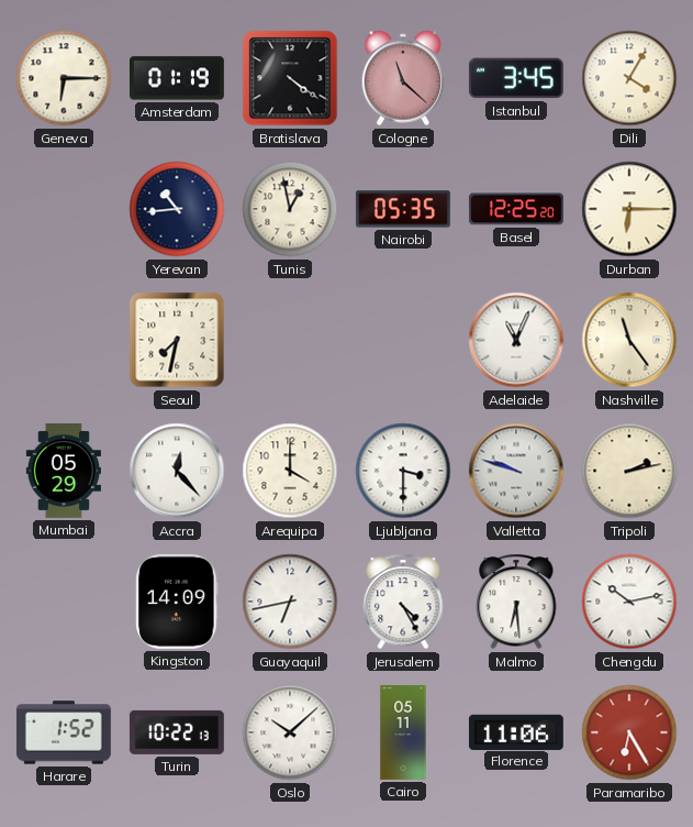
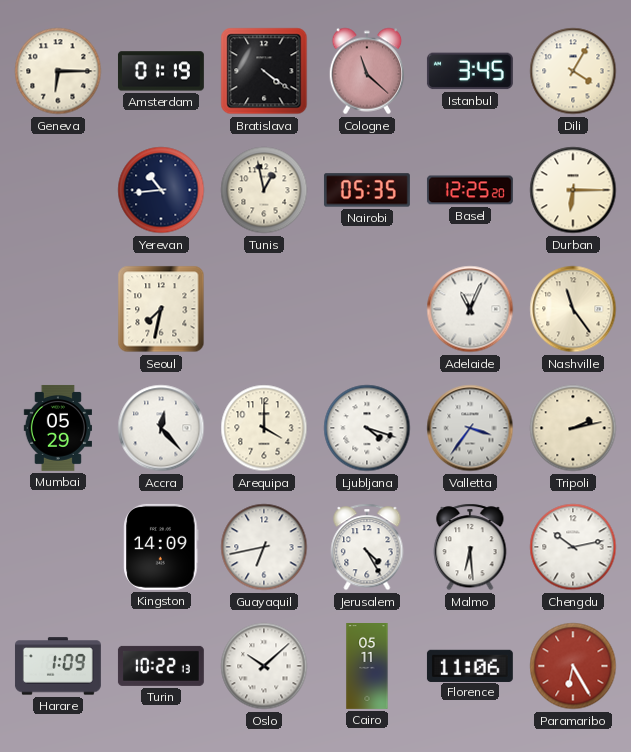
Ljubljana: 3:30 -> 4:18
Valletta: 9:48 -> 3:36
Harare: 1:52 -> 1:09
